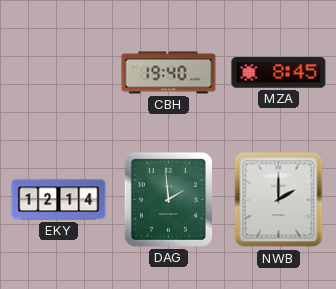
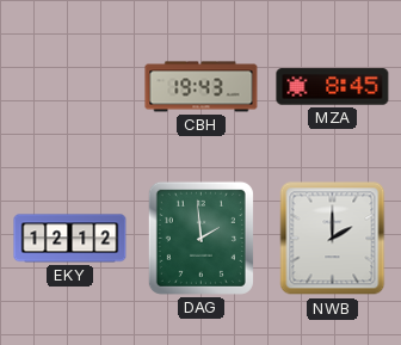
CBH: 19:40 -> 19:43
EKY: 12:14 -> 12:12
